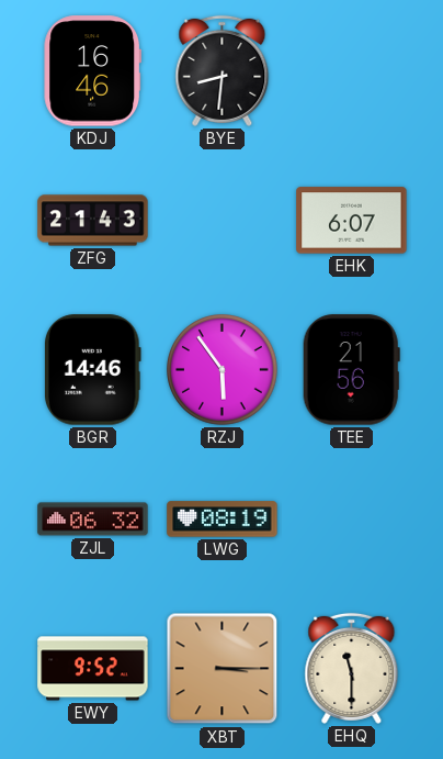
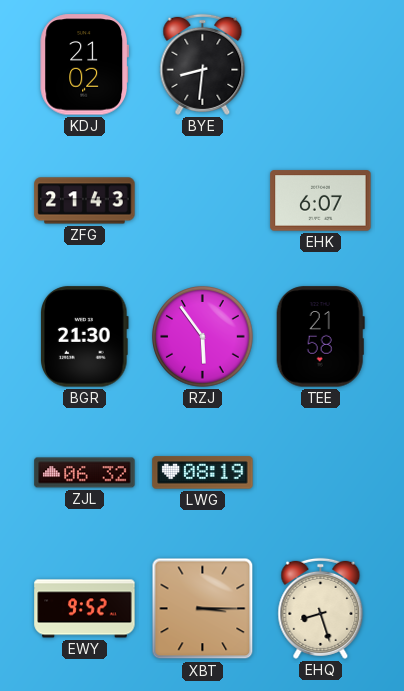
KDJ: 16:46 -> 21:02
BGR: 14:46 -> 21:30
TEE: 21:56 -> 21:58
EHQ: 11:30 -> 8:27
